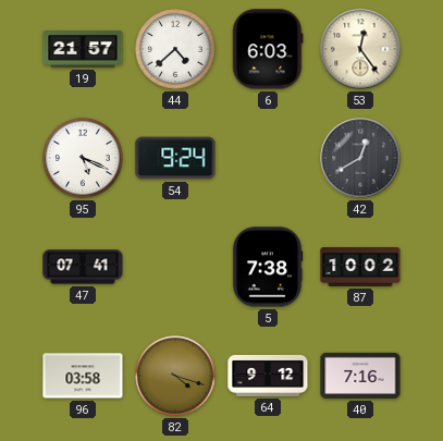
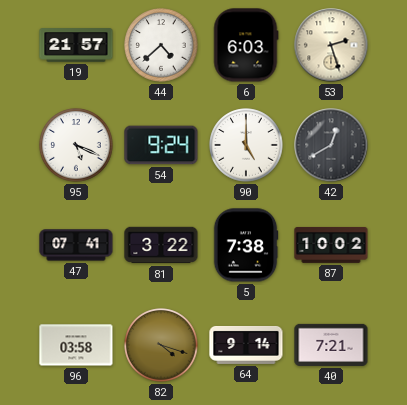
53: 12:24 -> 2:27
90: none -> 5:00
81: none -> 3:22
64: 9:12 -> 9:14
40: 7:16 -> 7:21
